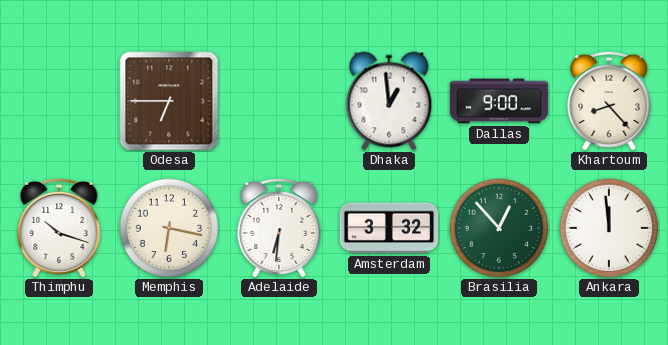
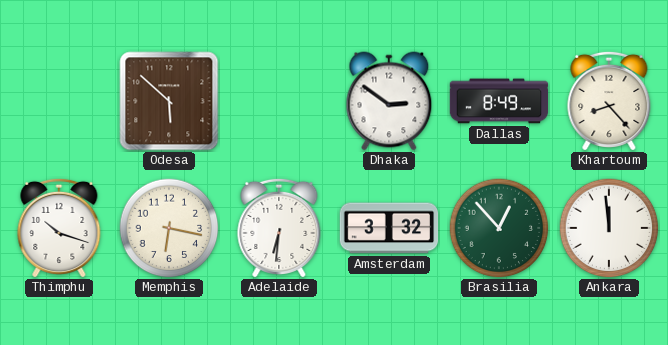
Odesa: 6:45 -> 5:52
Dhaka: 12:59 -> 2:51
Dallas: 9:00 -> 8:49
